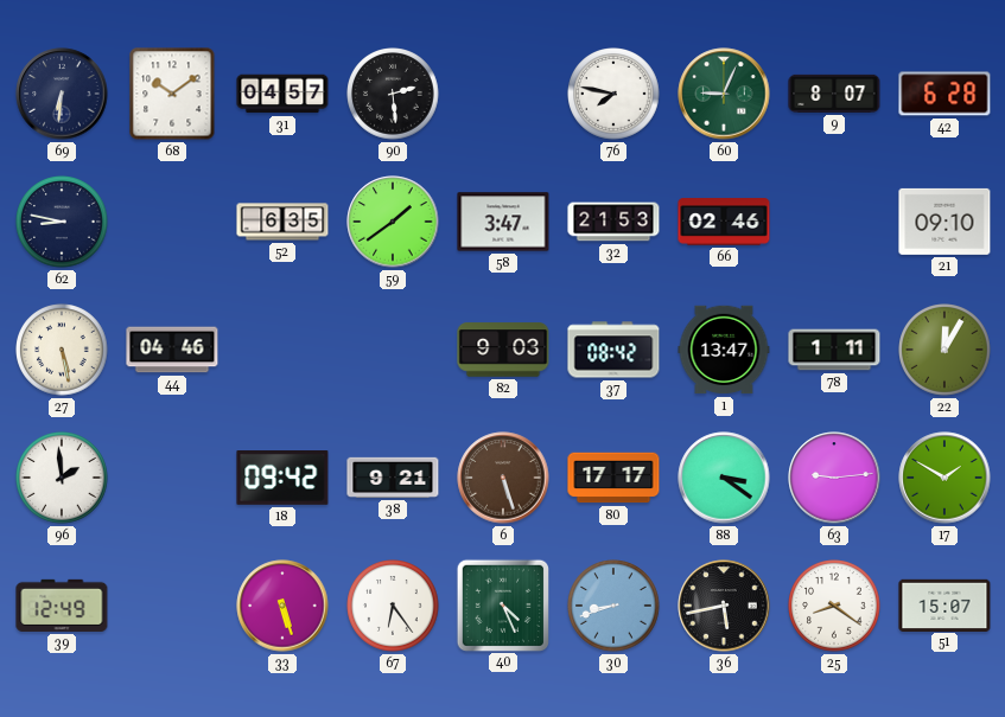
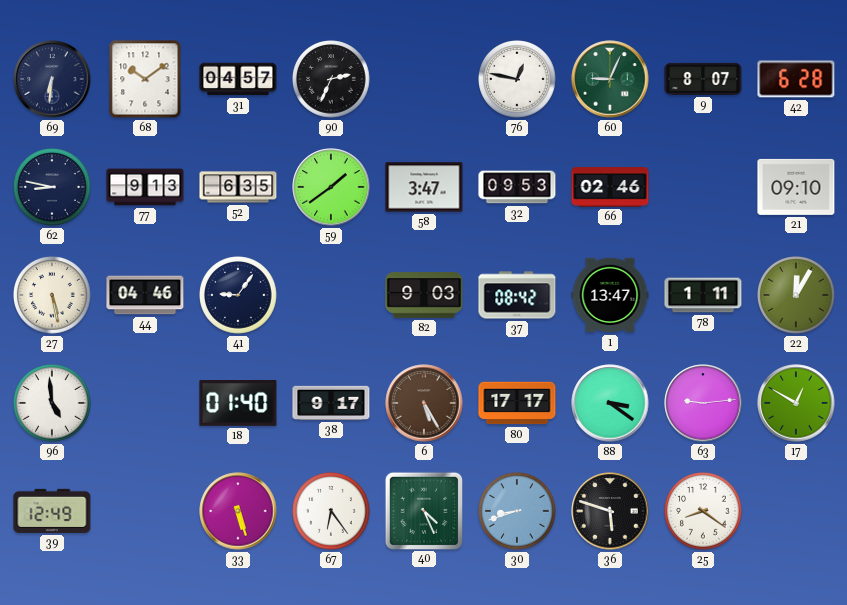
90: 2:29 -> 2:34
76: 7:47 -> 12:47
77: none -> 9:13
32: 21:53 -> 09:53
41: none -> 9:06
96: 1:59 -> 4:59
18: 09:42 -> 01:40
38: 9:21 -> 9:17
6: 5:27 -> 5:25
17: 1:50 -> 12:50
36: 5:43 -> 5:48
51: 15:07 -> none
